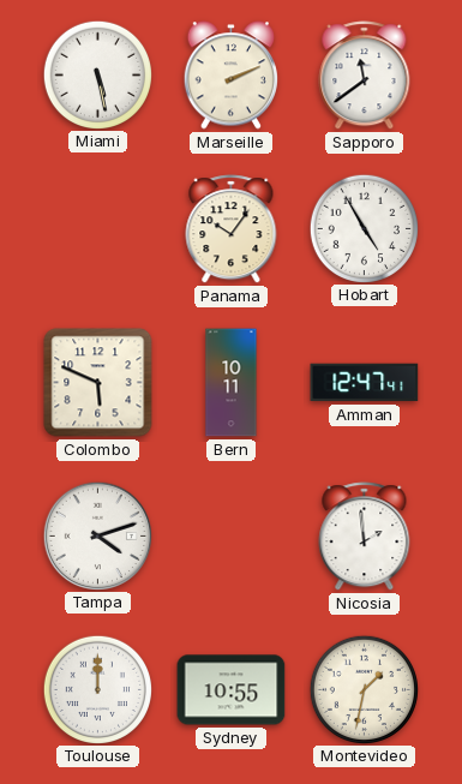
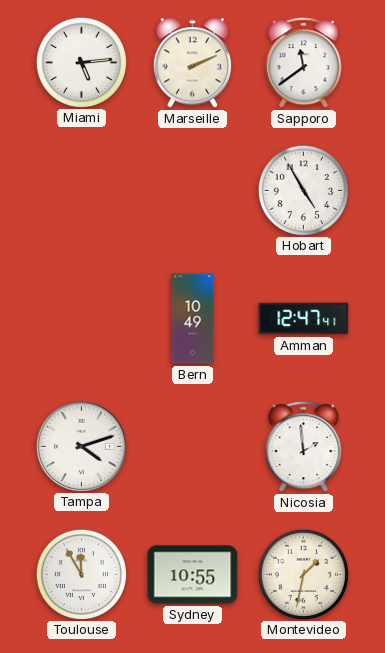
Miami: 5:28 -> 5:14
Panama: 10:06 -> none
Colombo: 5:49 -> none
Bern: 10:11 -> 10:49
Toulouse: 12:00 -> 11:55
